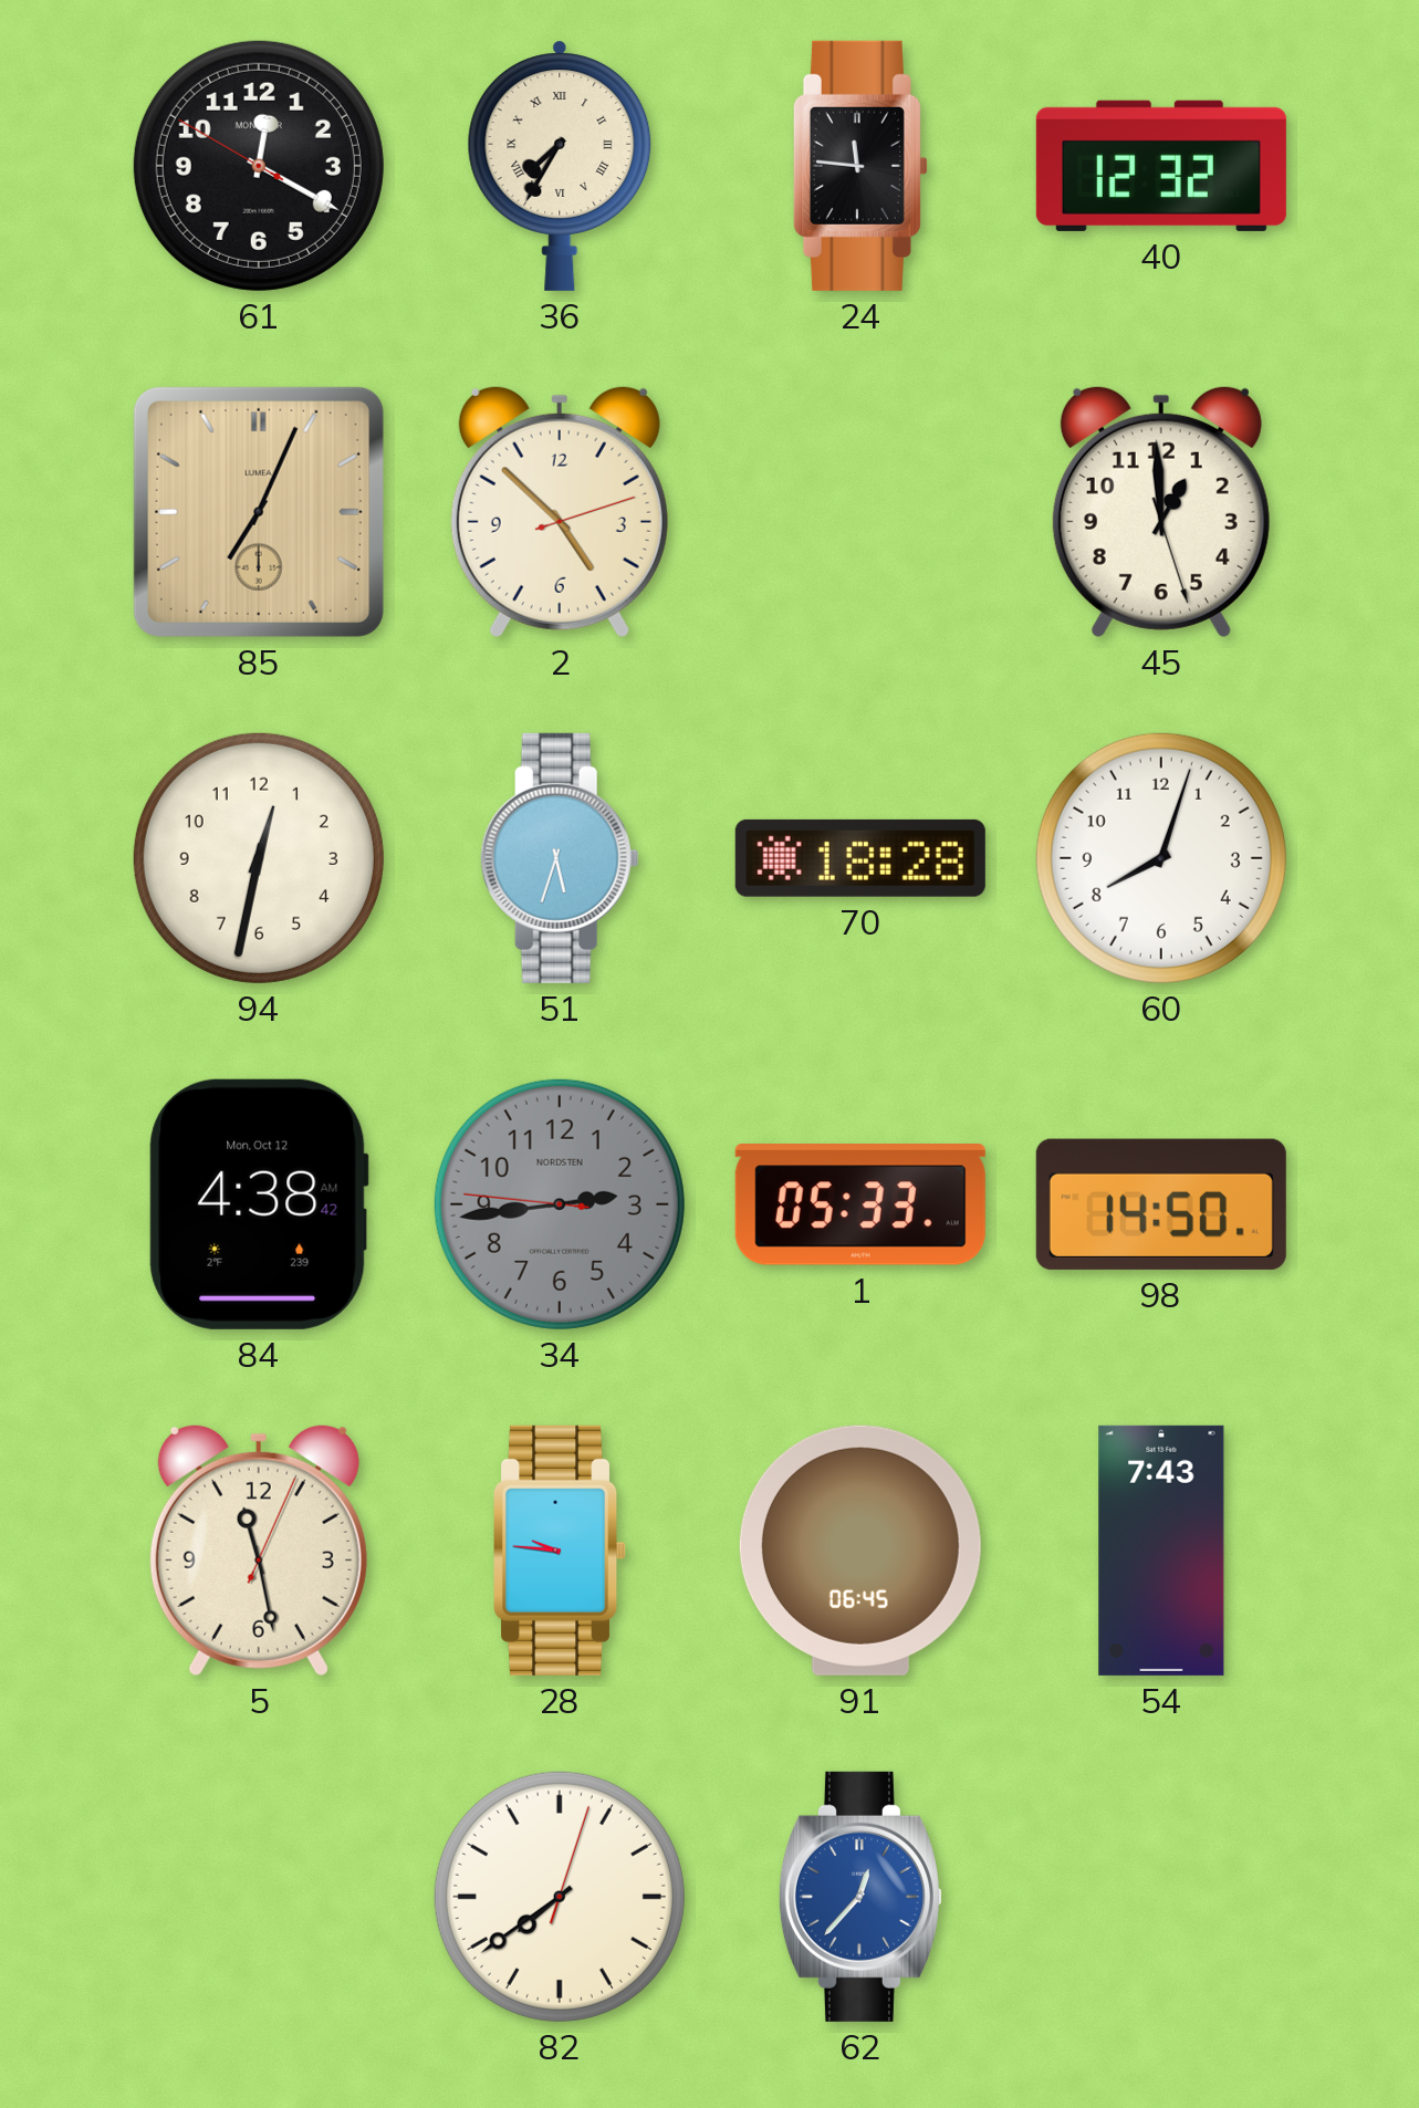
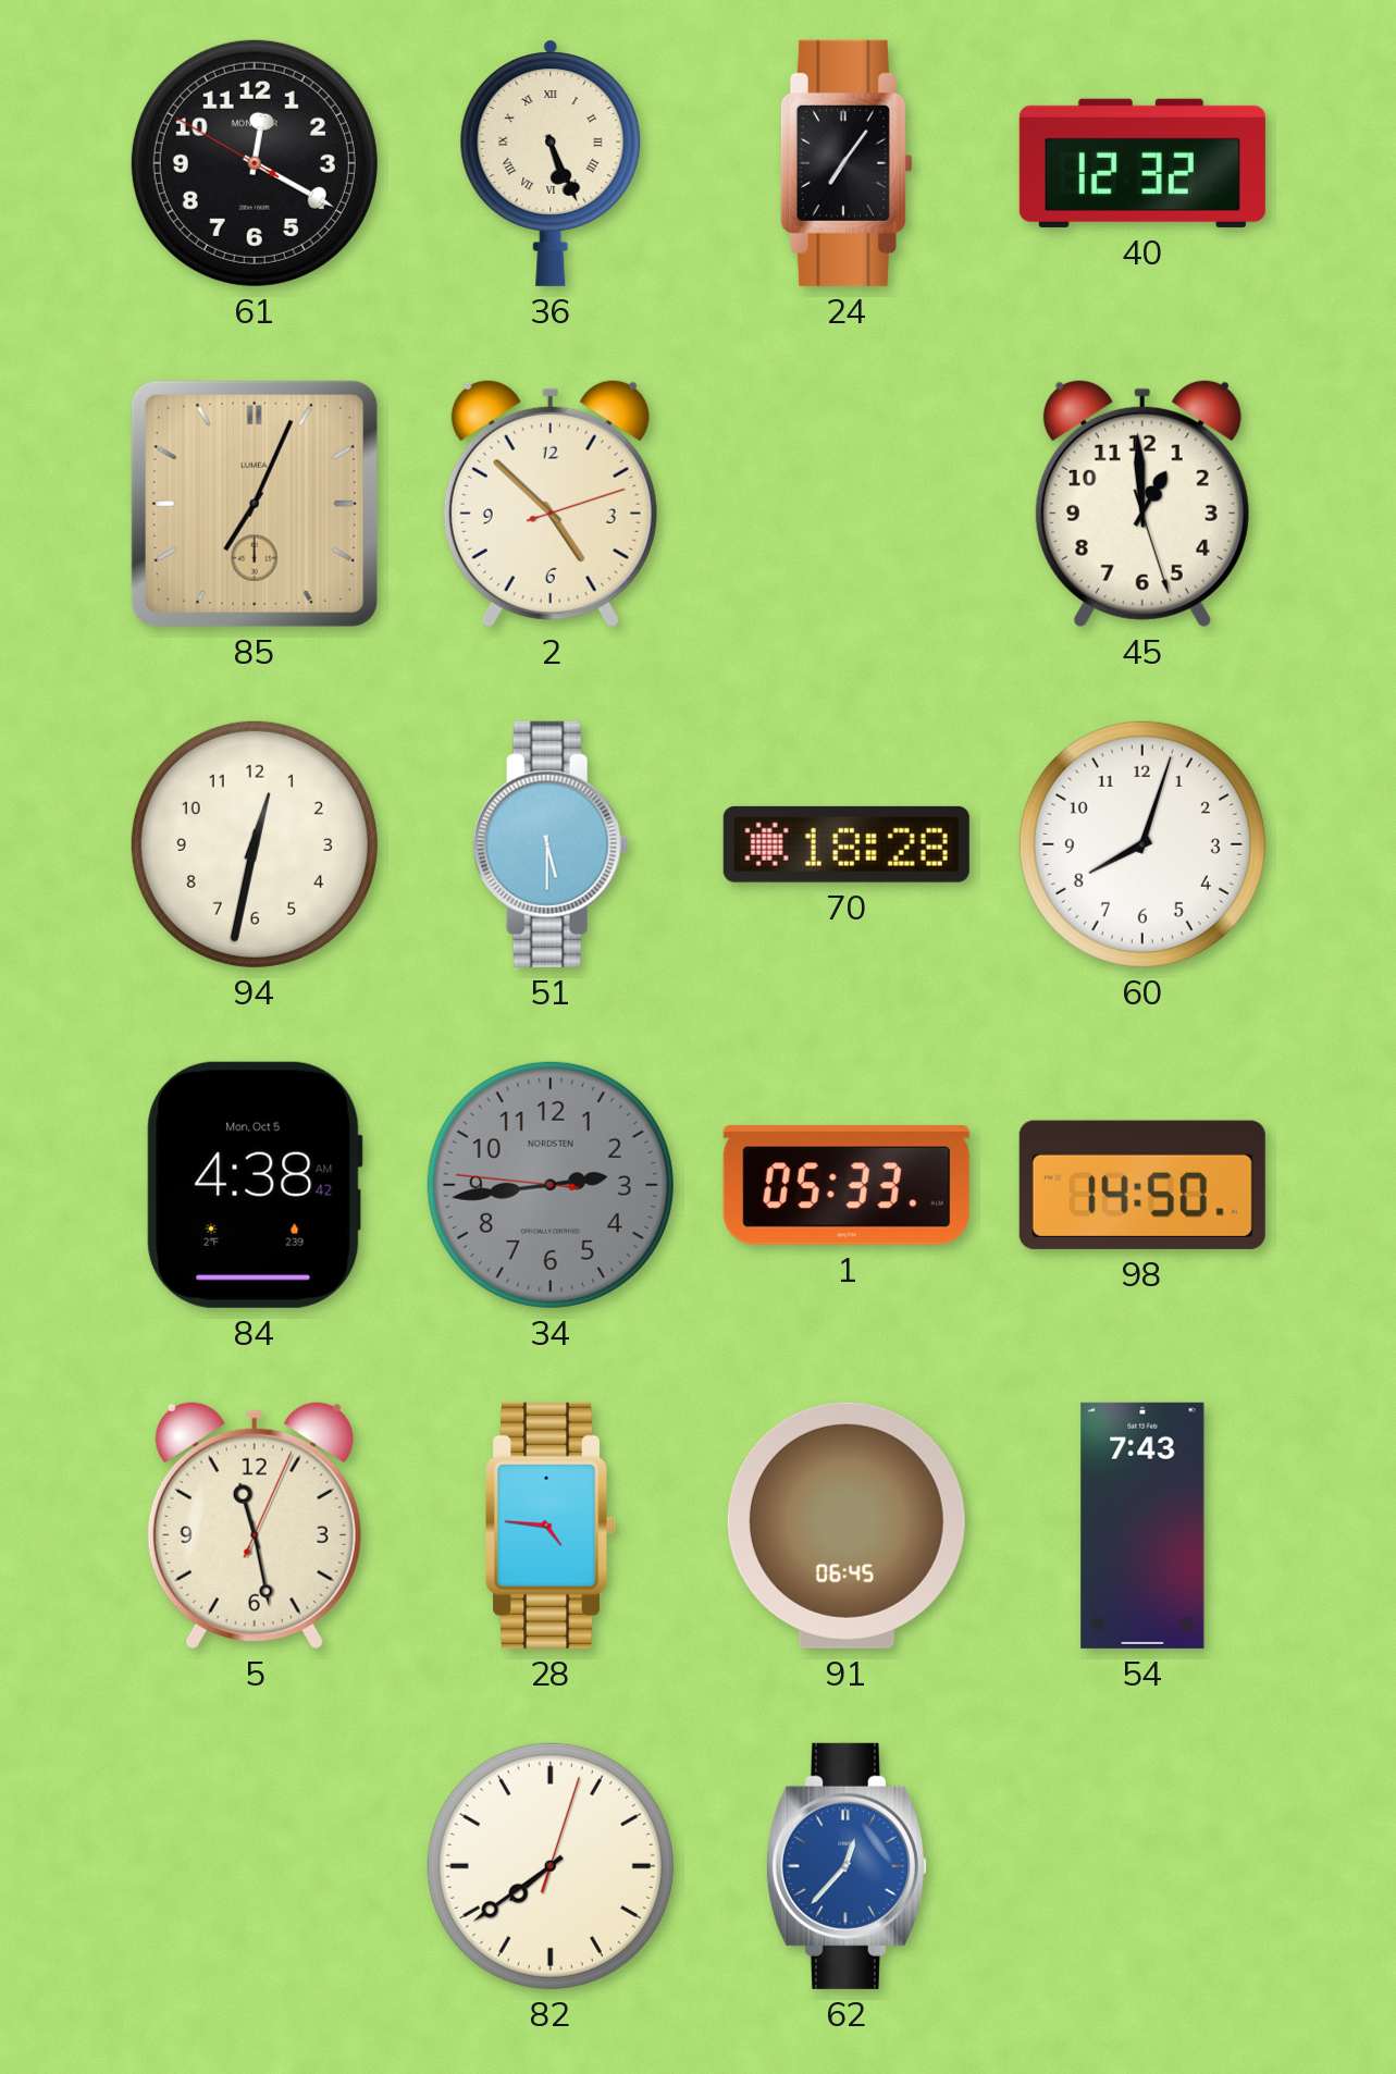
36: 7:35 -> 5:26
24: 11:46 -> 7:06
51: 5:33 -> 5:30
84 date: Mon, Oct 12 -> Mon, Oct 5
28: 9:46 -> 4:46
